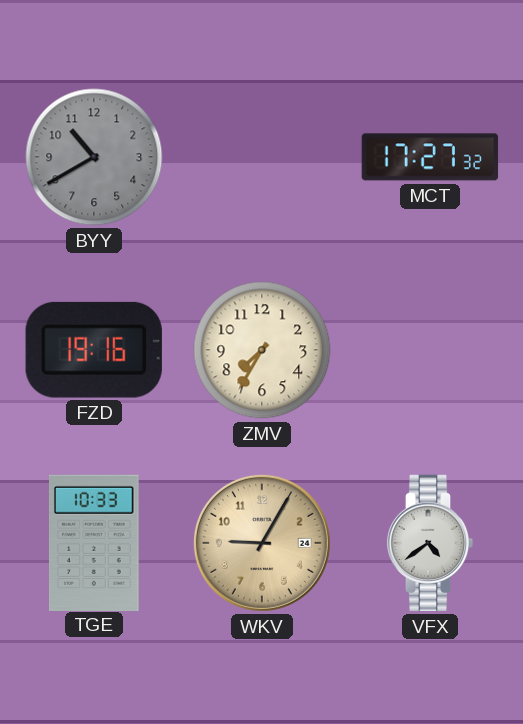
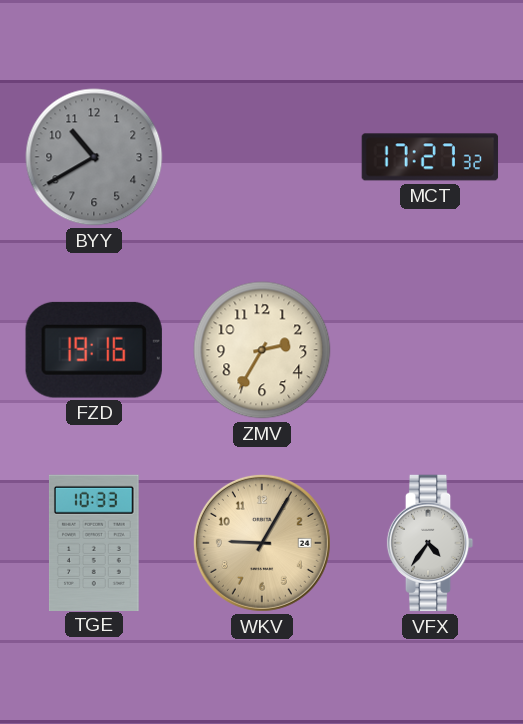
ZMV: 7:35 -> 2:35
VFX: 4:39 -> 4:36
